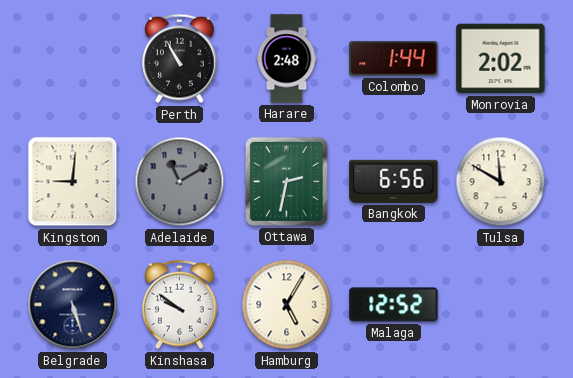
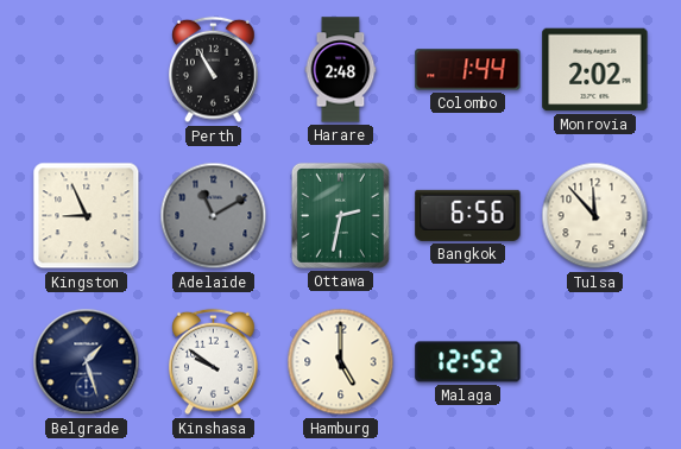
Kingston: 9:01 -> 8:56
Tulsa: 11:50 -> 11:53
Belgrade: 5:27 -> 1:27
Hamburg: 5:05 -> 5:00
